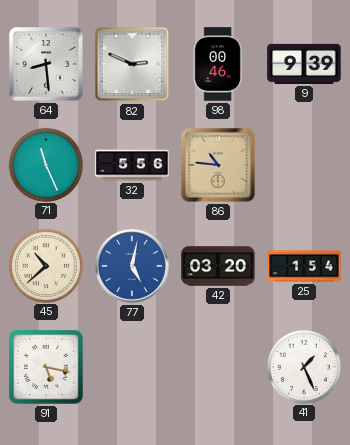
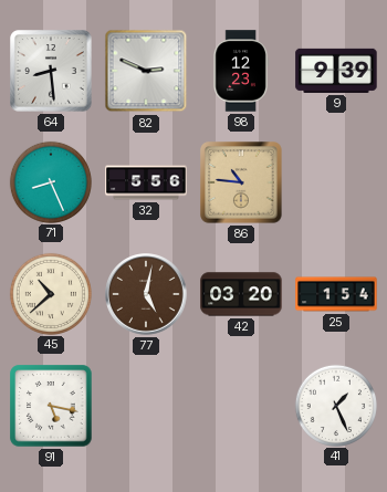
98: 00:46 -> 12:23
71: 11:26 -> 8:26
77 dial: blue -> brown
